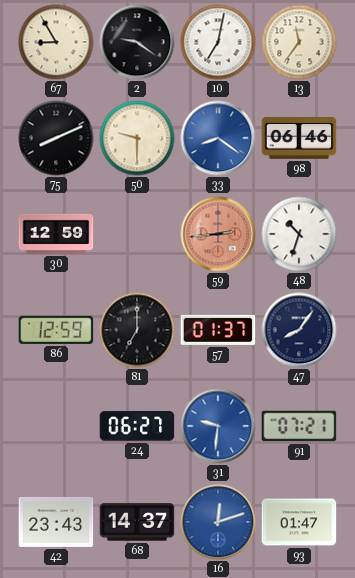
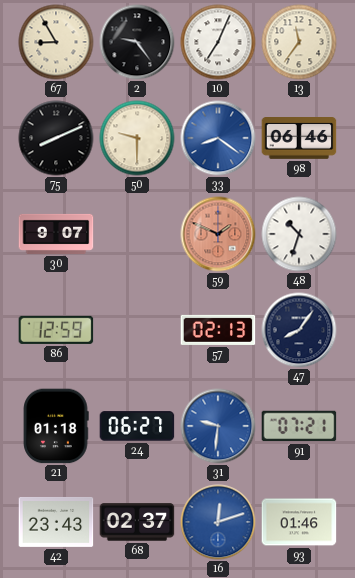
2: 9:21 -> 9:24
10: 7:02 -> 7:04
30: 12:59 -> 9:07
59: 2:44 -> 1:49
81: 7:00 -> none
57: 01:37 -> 02:13
21: none -> 01:18
68: 14:37 -> 02:37
93: 01:47 -> 01:46
